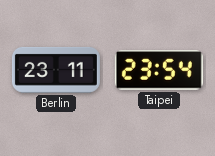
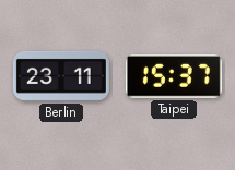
Taipei: 23:54 -> 15:37
